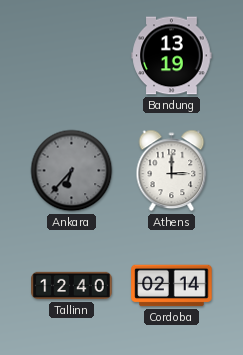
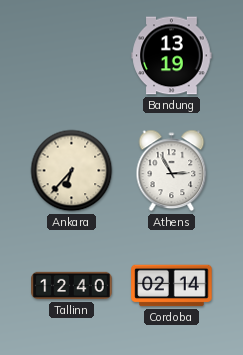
Ankara dial: grey -> cream
Athens: 3:00 -> 2:55
